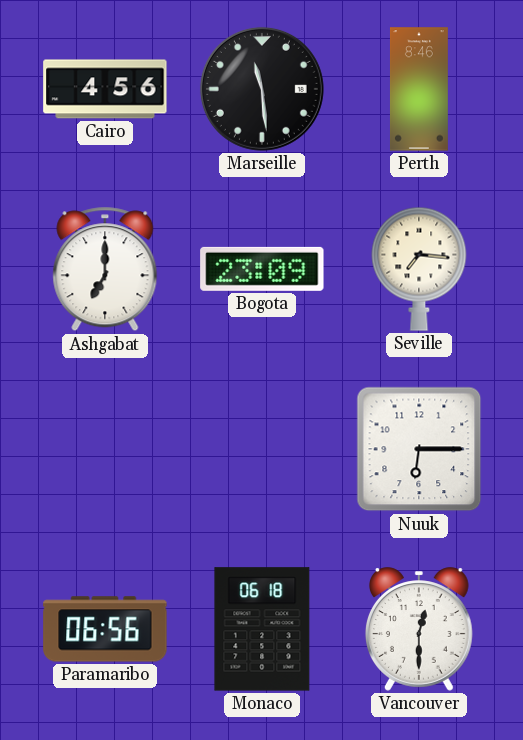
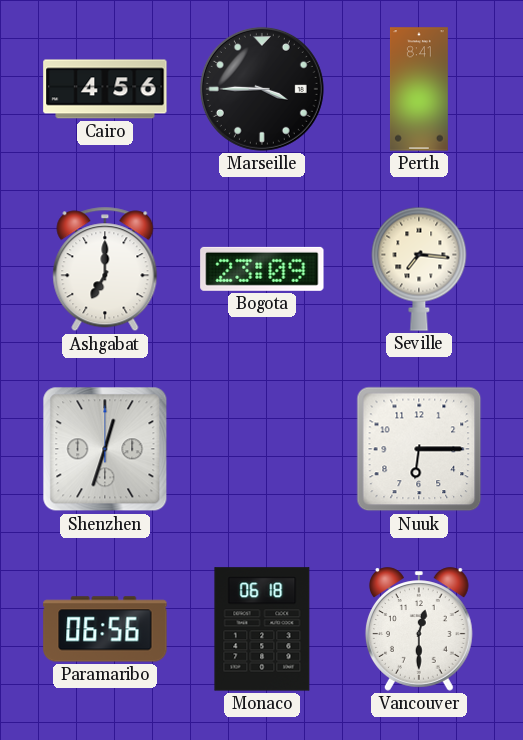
Marseille: 11:29 -> 3:45
Perth: 8:46 -> 8:41
Shenzhen: none -> 12:33
